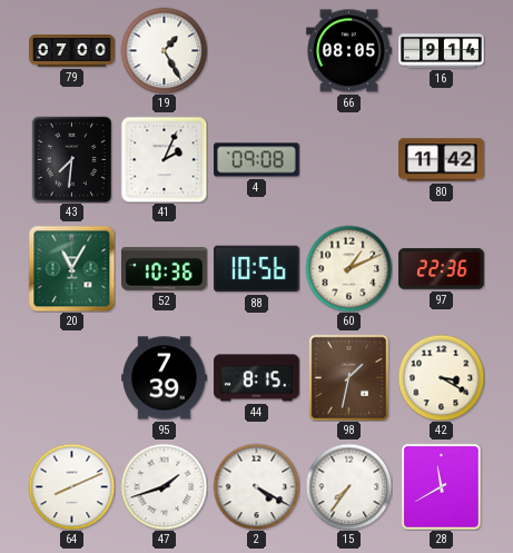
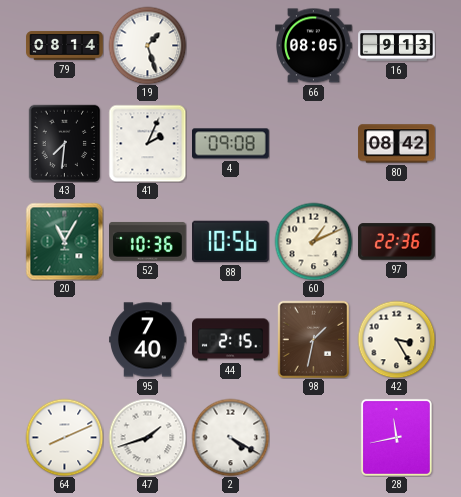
79: 07:00 -> 08:14
19: 1:25 -> 1:27
16: 9:14 -> 9:13
80: 11:42 -> 08:42
95: 7:39 -> 7:40
44: 8:15 -> 2:15
42: 3:20 -> 3:25
15: 7:36 -> none
28: 11:40 -> 11:43
